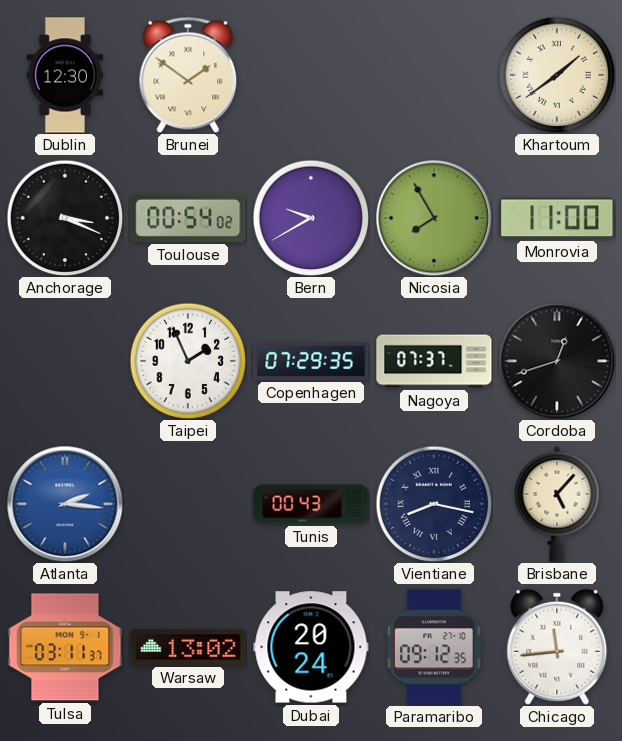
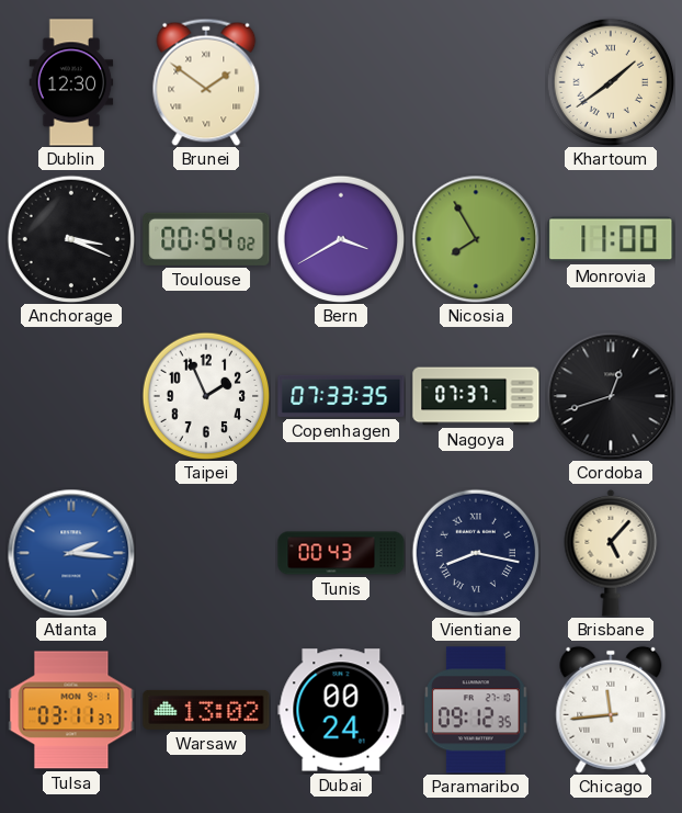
Bern: 9:40 -> 3:40
Copenhagen: 07:29 -> 07:33
Dubai: 20:24 -> 00:24
